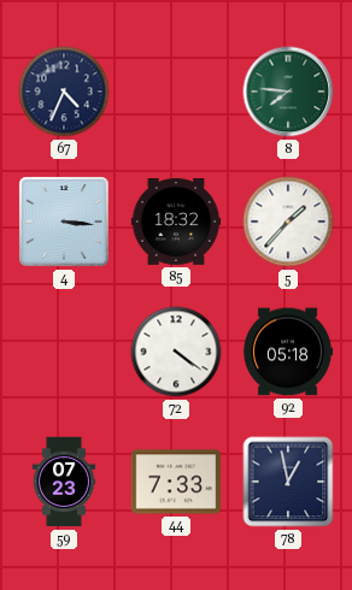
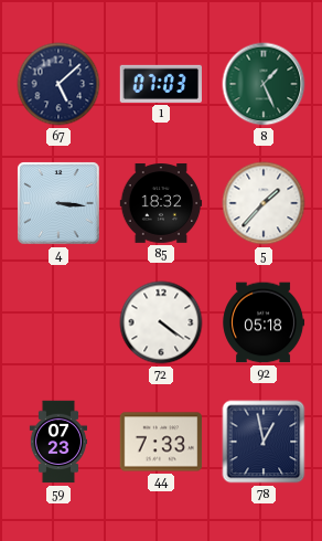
67: 4:34 -> 5:08
1: none -> 07:03
8: 7:46 -> 1:26
